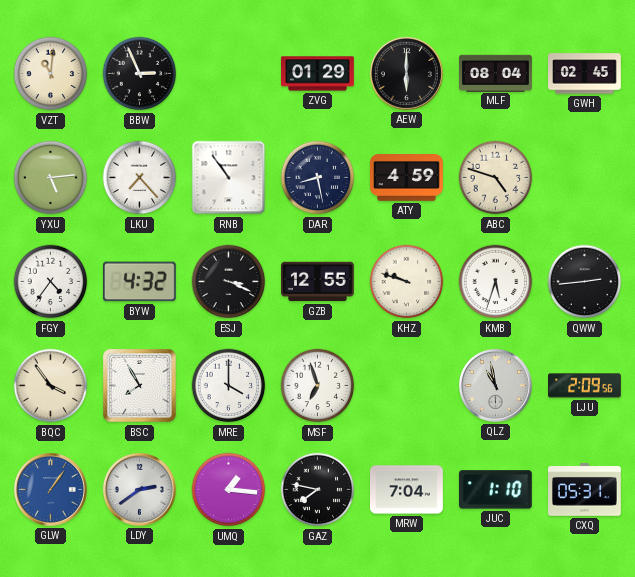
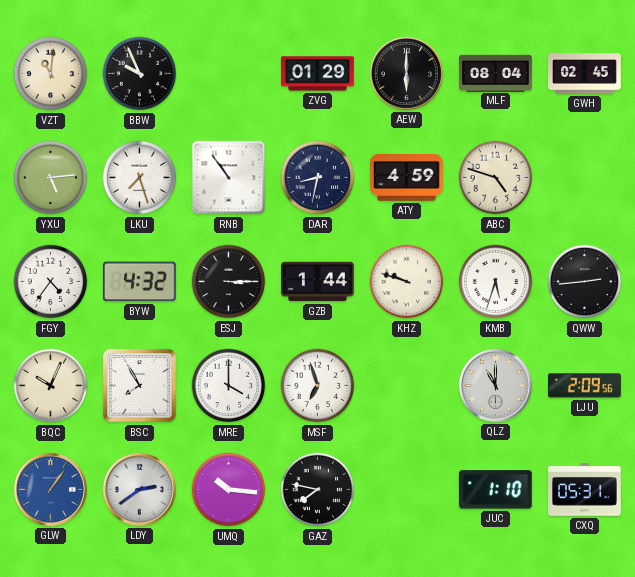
BBW: 2:56 -> 9:56
LKU: 7:23 -> 7:27
DAR: 8:28 -> 8:32
ESJ: 3:19 -> 3:15
GZB: 12:55 -> 1:44
BQC: 3:54 -> 10:04
QLZ: 10:58 -> 11:00
UMQ: 1:16 -> 10:16
MRW: 7:04 -> none
